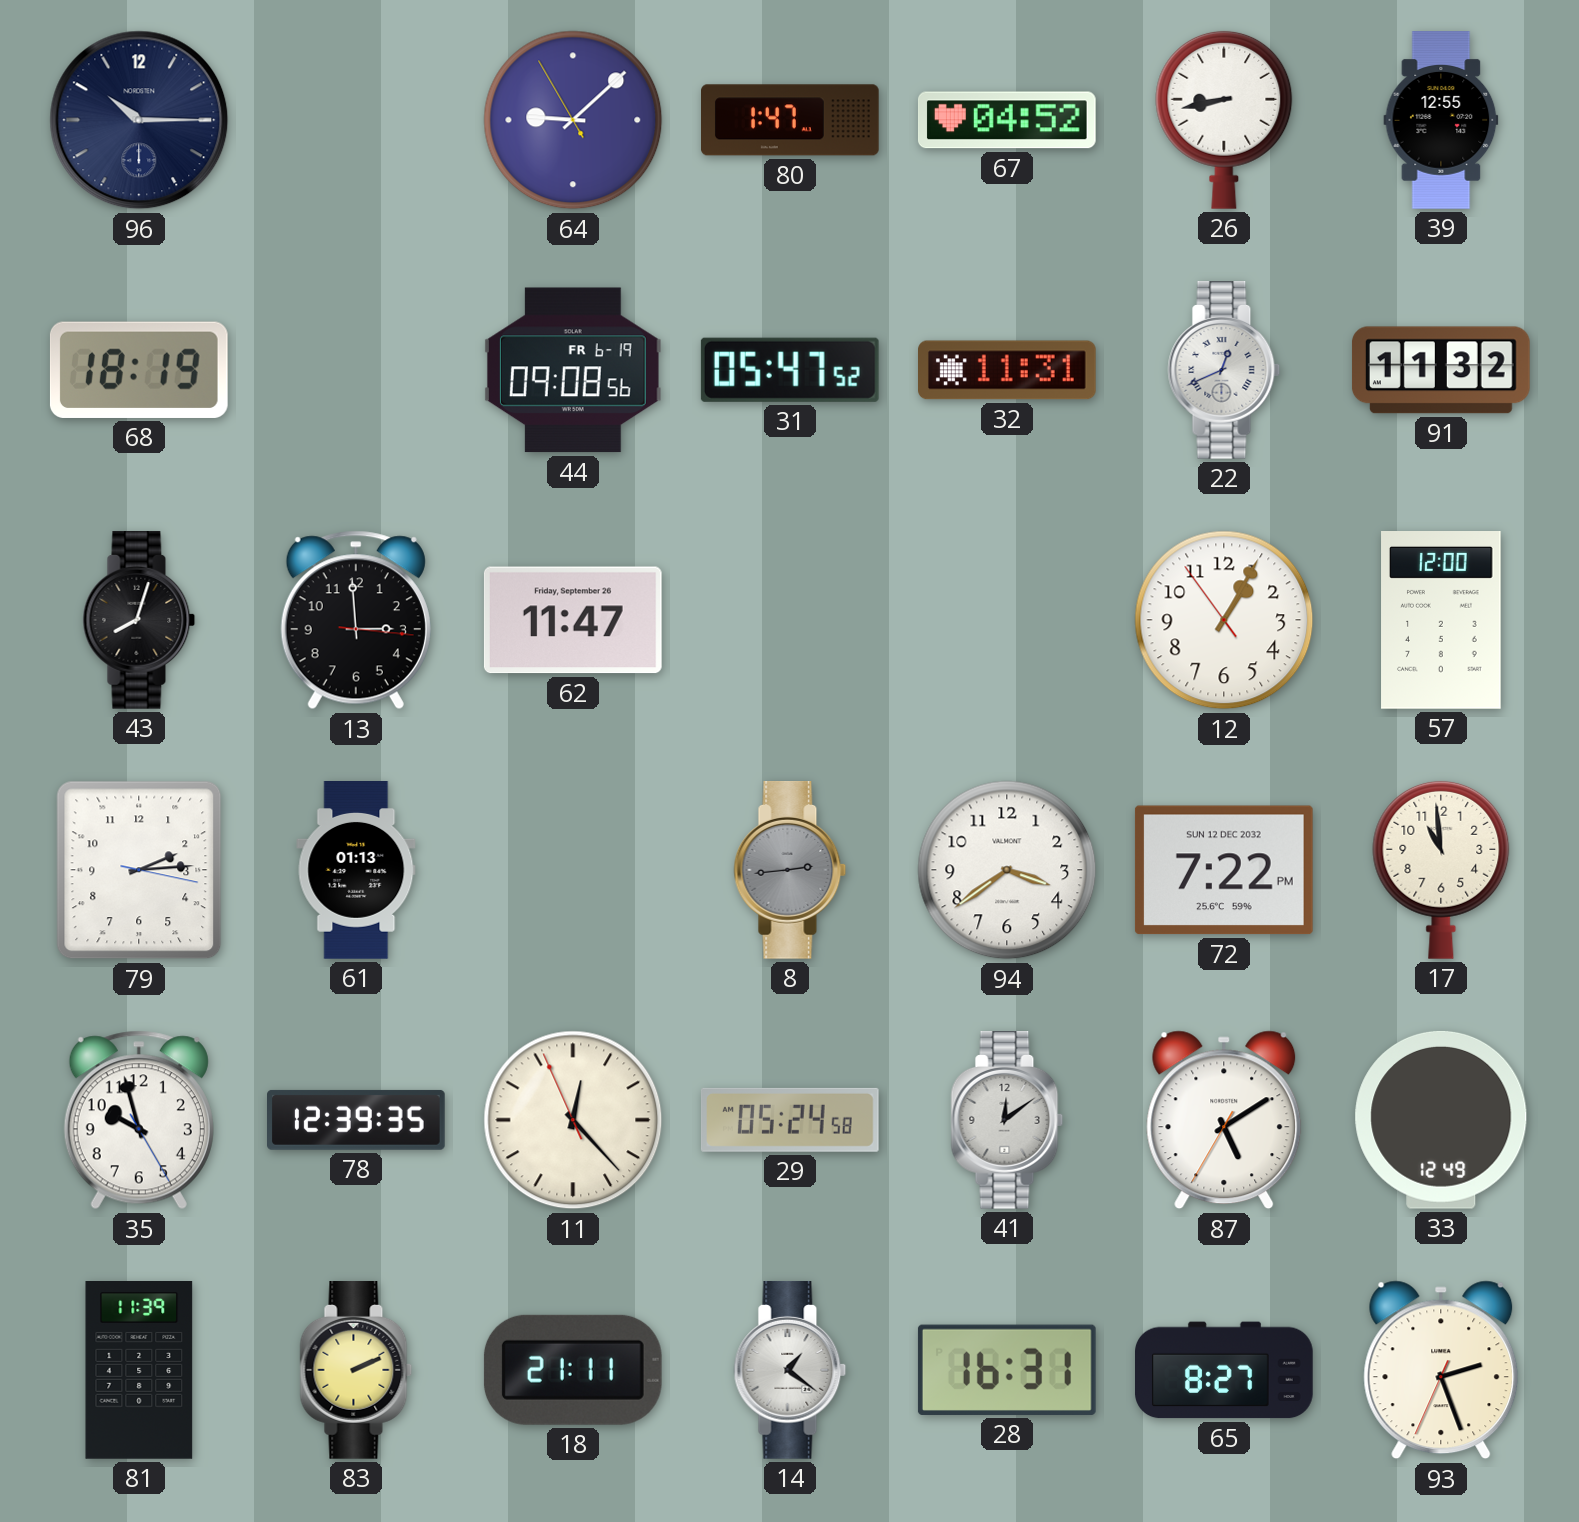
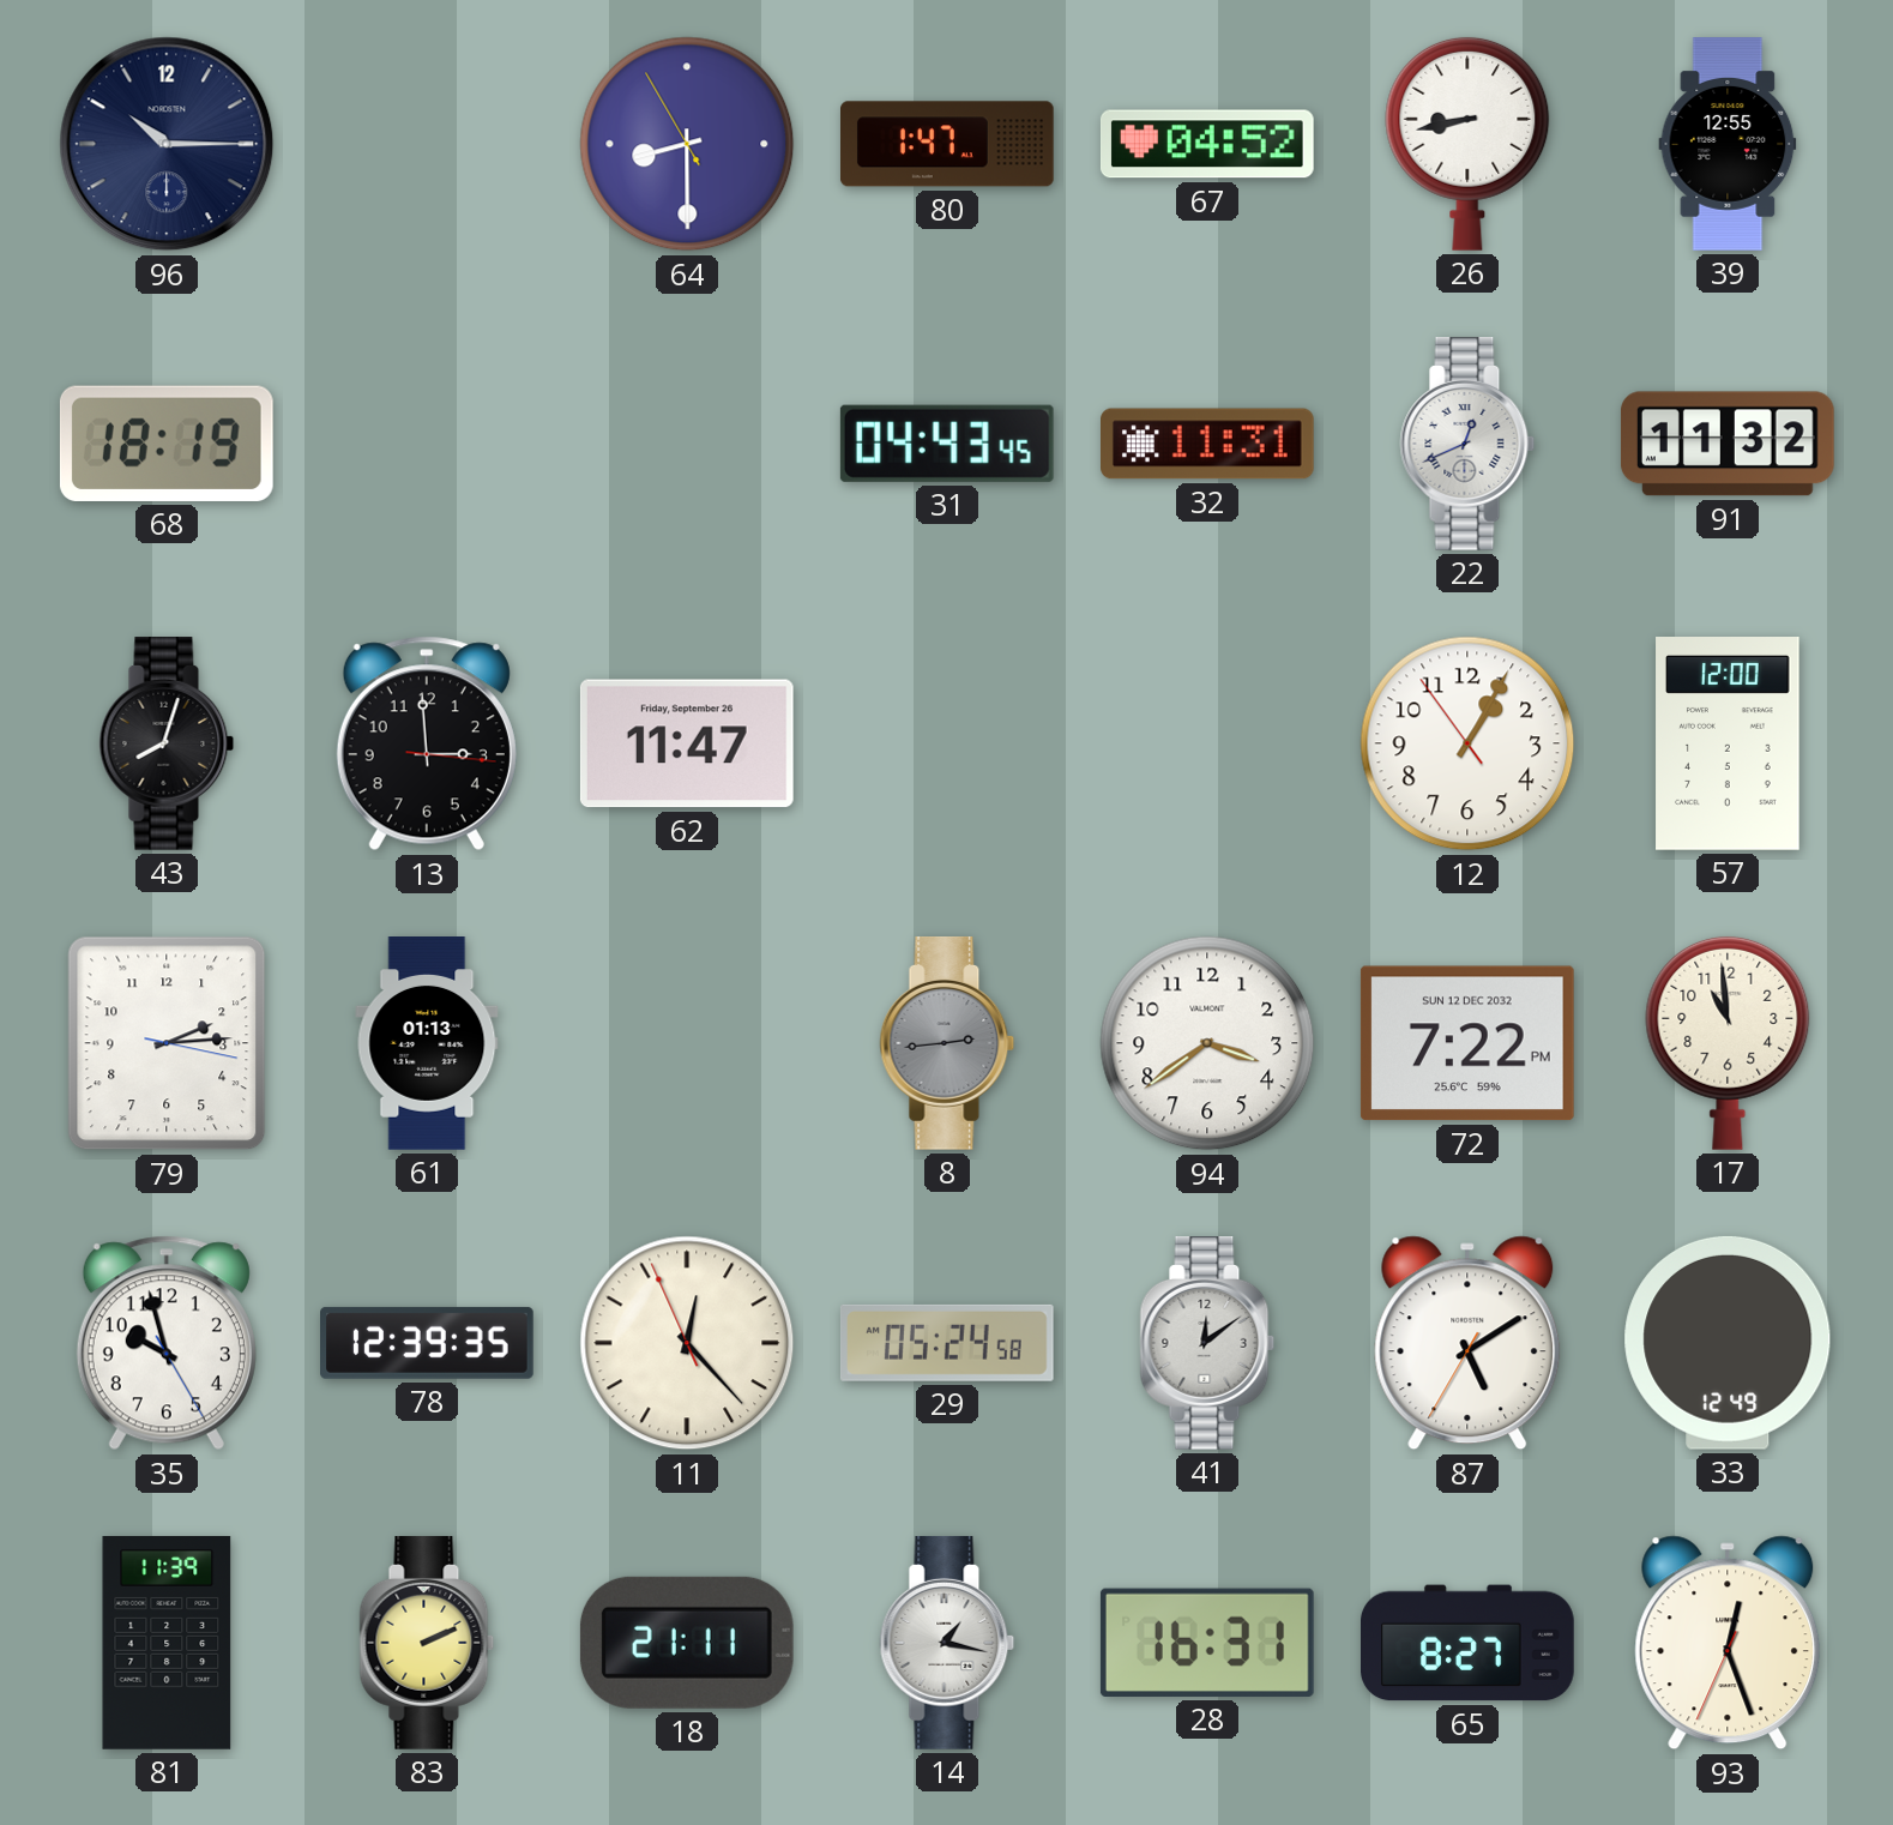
64: 9:07 -> 8:29
44: 09:08 -> none
31: 05:47 -> 04:43
14: 1:21 -> 1:17
93: 2:26 -> 12:26
